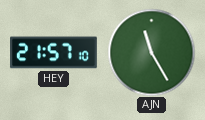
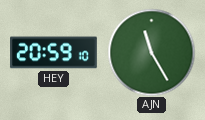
HEY: 21:57 -> 20:59
